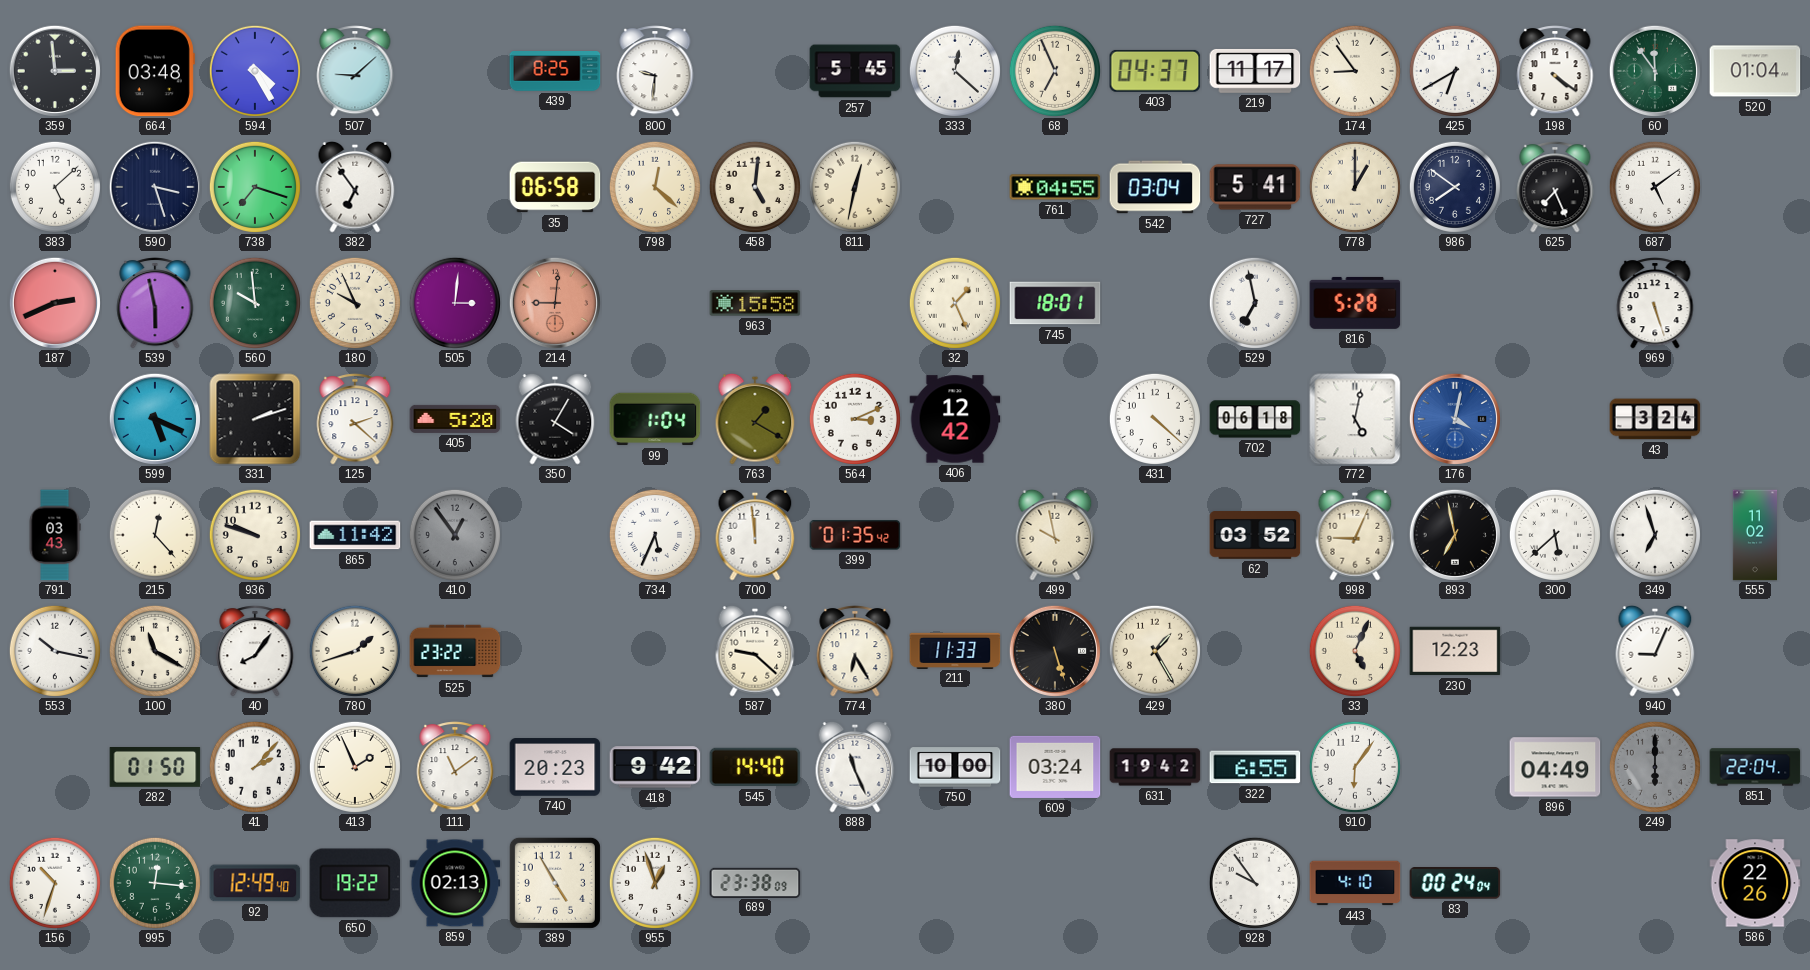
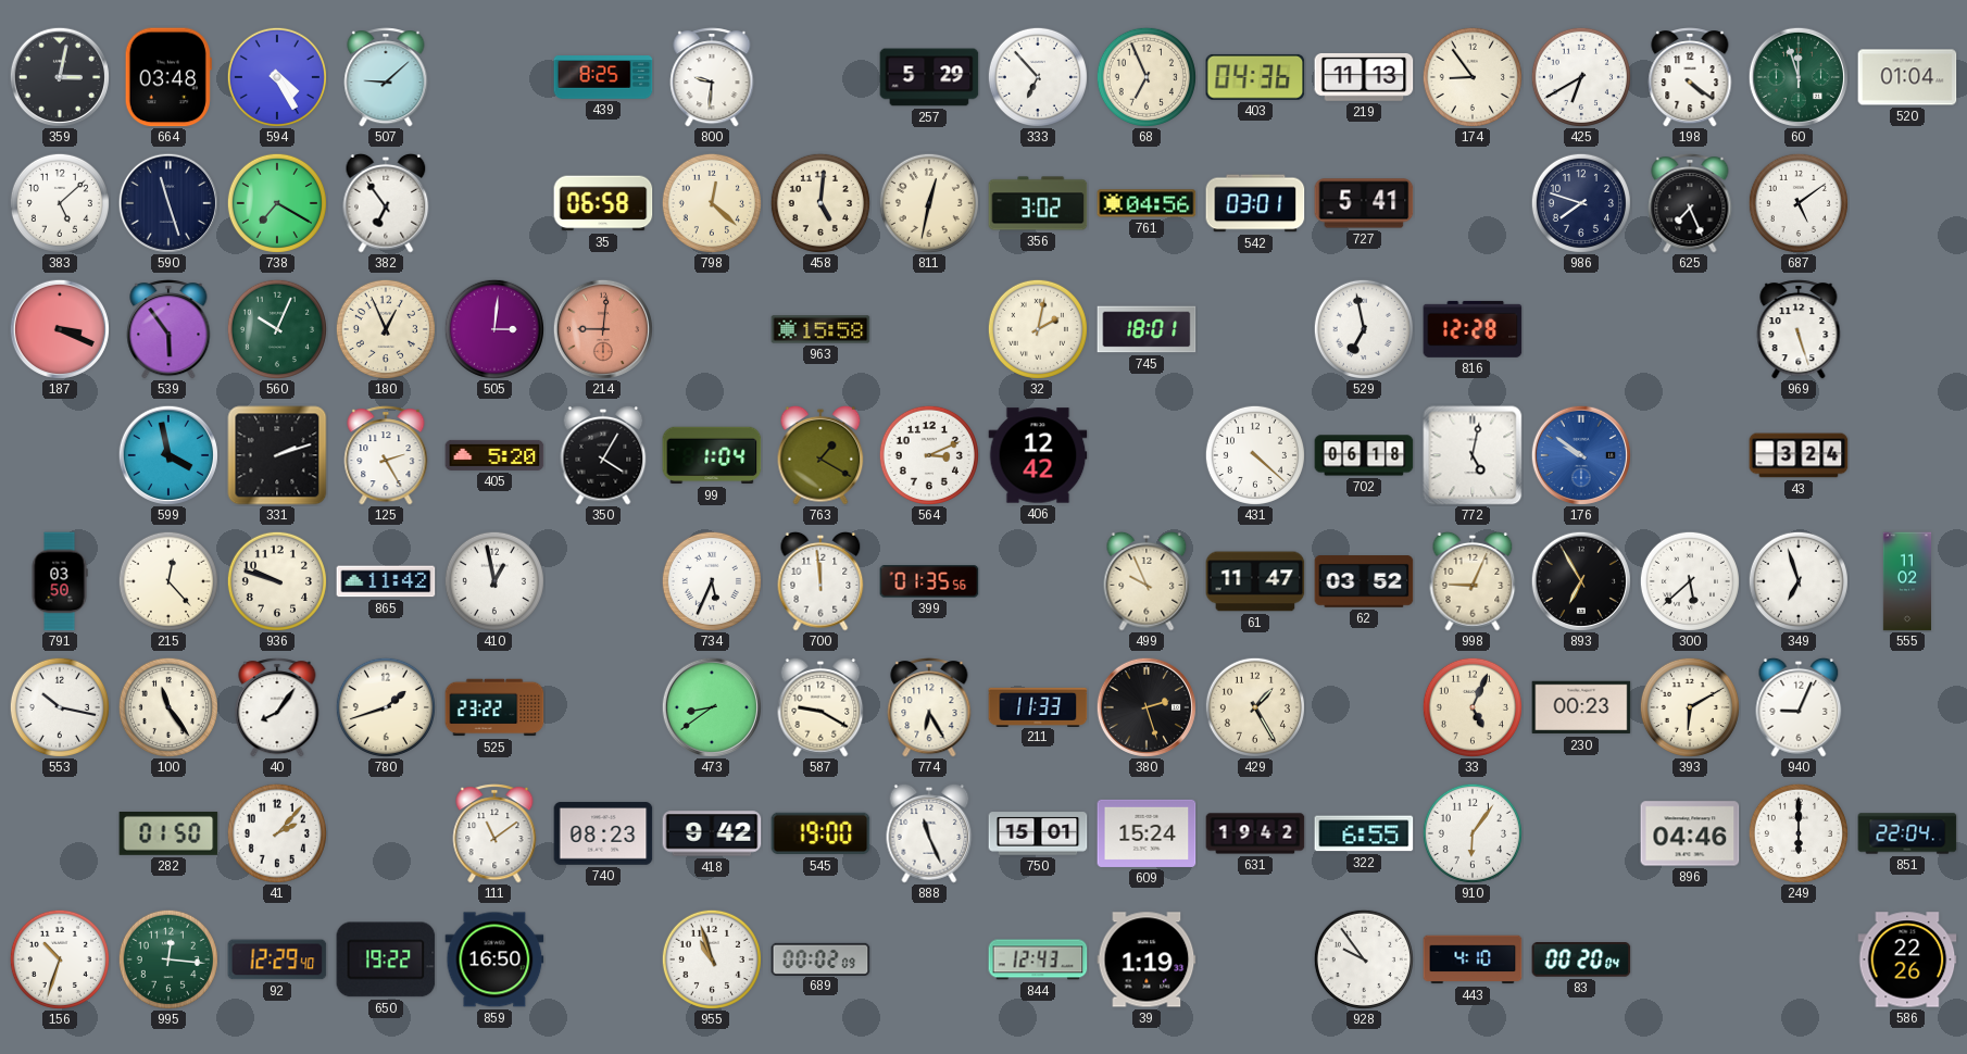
359: 2:59 -> 3:02
257: 5:45 -> 5:29
333: 12:22 -> 6:53
403: 04:37 -> 04:36
219: 11:17 -> 11:13
60: 11:54 -> 11:57
590: 3:27 -> 11:27
738: 7:18 -> 7:20
356: none -> 3:02
761: 04:55 -> 04:56
542: 03:04 -> 03:01
778: 1:00 -> none
986: 7:51 -> 7:48
187: 2:41 -> 3:19
539: 5:58 -> 5:54
560: 9:59 -> 10:04
180: 9:56 -> 12:56
32: 1:26 -> 2:02
816: 5:28 -> 12:28
599: 5:19 -> 3:58
125: 2:22 -> 2:25
176: 4:02 -> 9:51
791: 03:43 -> 03:50
410: 12:54 -> 12:58
410 dial: grey -> white
399: 01:35:42 -> 01:35:56
499: 9:58 -> 9:56
61: none -> 11:47
893: 6:58 -> 6:55
100: 11:20 -> 11:24
473: none -> 8:39
587: 9:22 -> 9:20
380: 5:27 -> 2:27
230: 12:23 -> 00:23
393: none -> 6:10
413: 1:56 -> none
740: 20:23 -> 08:23
545: 14:40 -> 19:00
750: 10:00 -> 15:01
609: 03:24 -> 15:24
896: 04:49 -> 04:46
249 dial: grey -> white
92: 12:49 -> 12:29
859: 02:13 -> 16:50
389: 4:55 -> none
955: 12:57 -> 10:57
689: 23:38 -> 00:02
844: none -> 12:43
39: none -> 1:19
83: 00:24 -> 00:20
